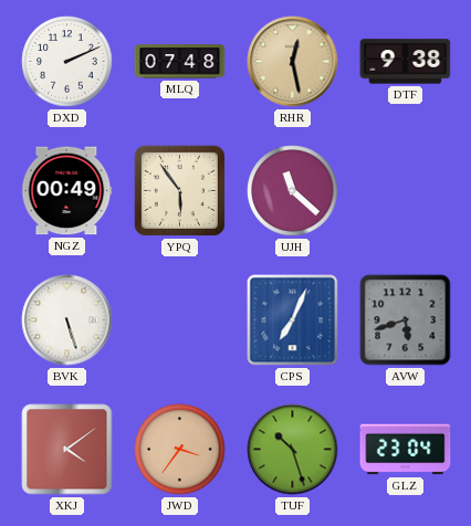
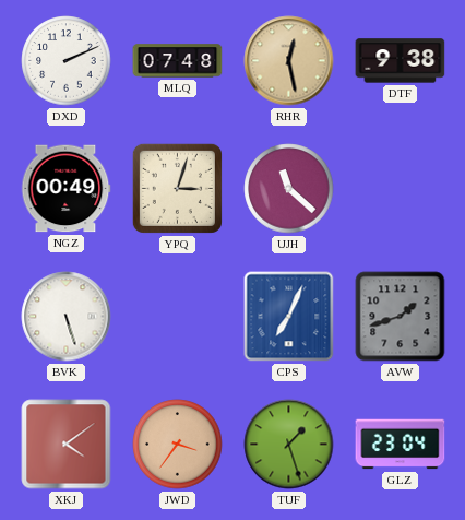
YPQ: 5:54 -> 3:03
AVW: 5:42 -> 1:42
TUF: 10:27 -> 1:27
